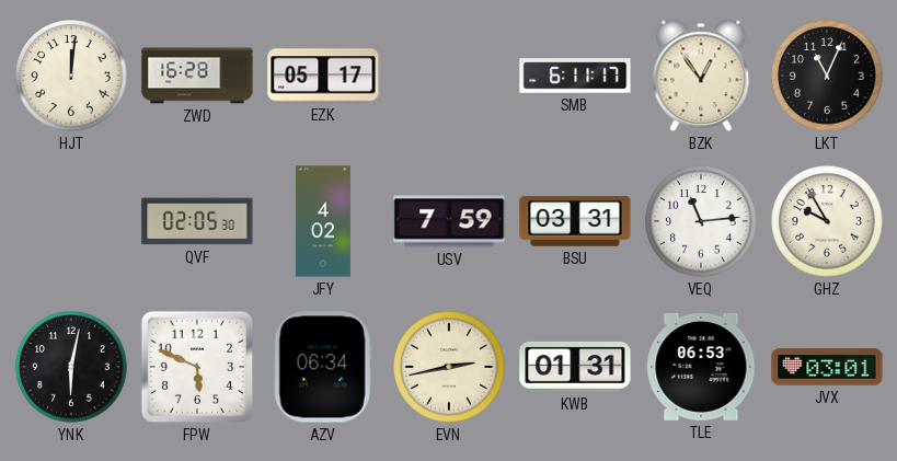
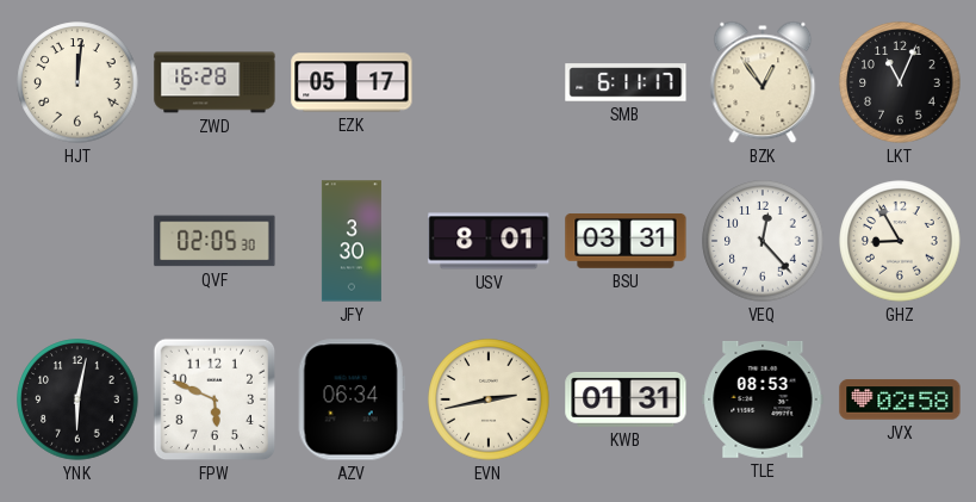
JFY: 4:02 -> 3:30
USV: 7:59 -> 8:01
VEQ: 11:14 -> 12:23
GHZ: 9:55 -> 8:55
TLE: 06:53 -> 08:53
JVX: 03:01 -> 02:58
